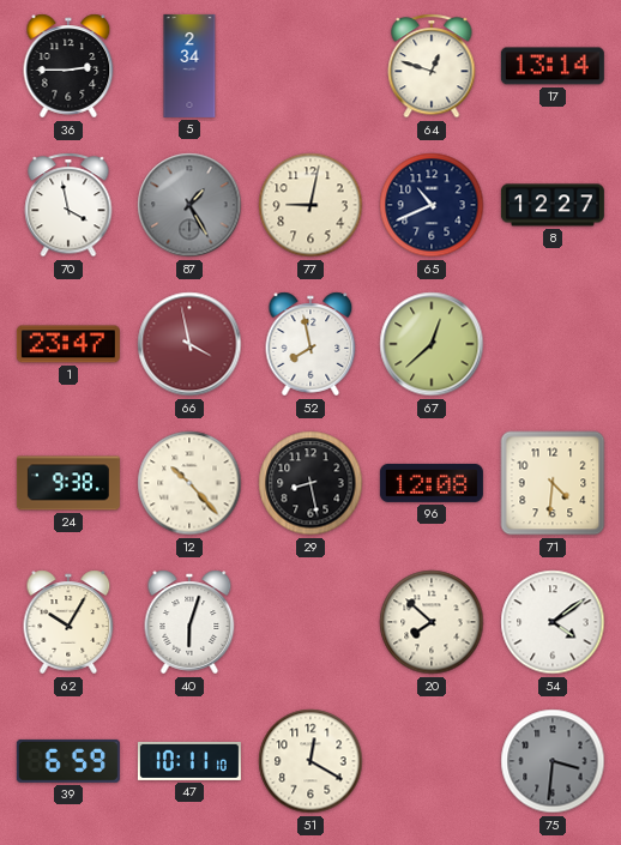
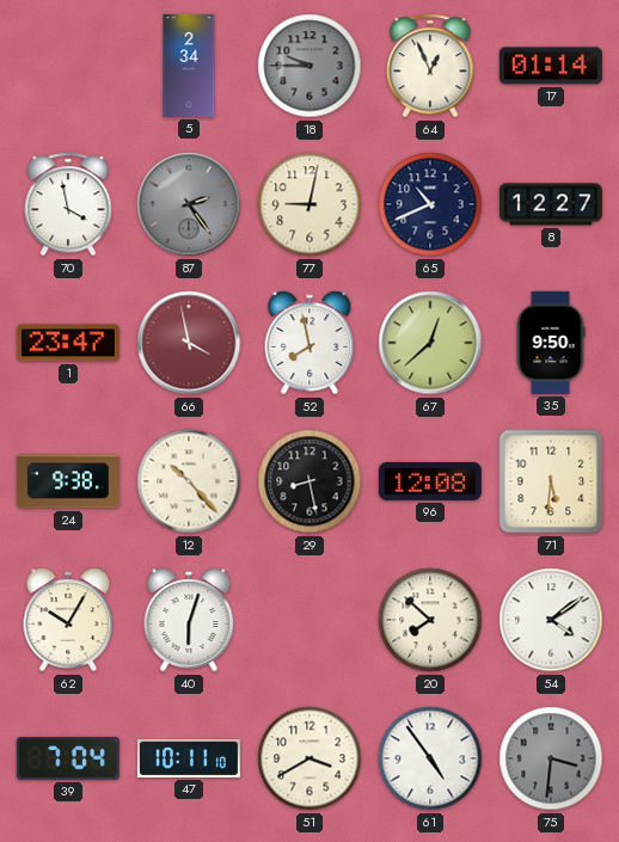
36: 2:45 -> none
18: none -> 9:45
64: 12:48 -> 12:56
17: 13:14 -> 01:14
87: 1:25 -> 2:24
35: none -> 9:50
71: 4:31 -> 5:31
39: 6:59 -> 7:04
51: 12:20 -> 3:40
61: none -> 4:54
